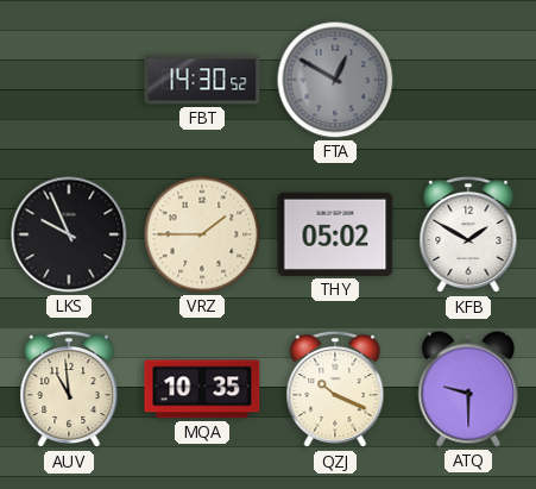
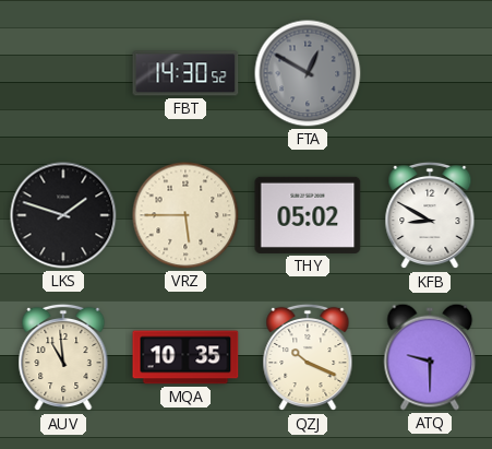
LKS: 9:56 -> 1:48
VRZ: 1:45 -> 5:45
KFB: 1:50 -> 8:50
